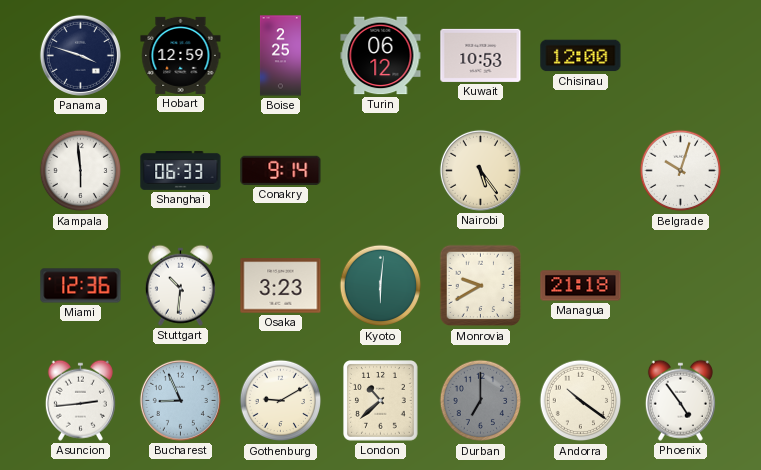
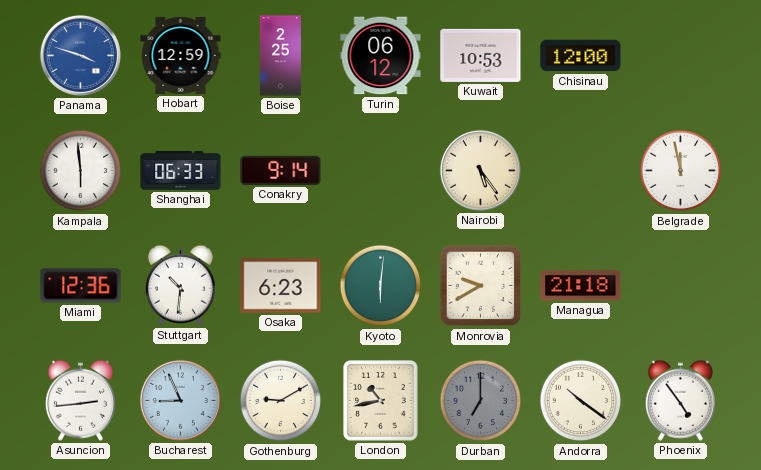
Panama dial: navy -> blue
Belgrade: 10:03 -> 11:58
Osaka: 3:23 -> 6:23
London: 10:38 -> 10:43
